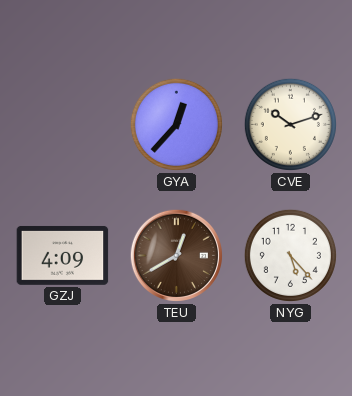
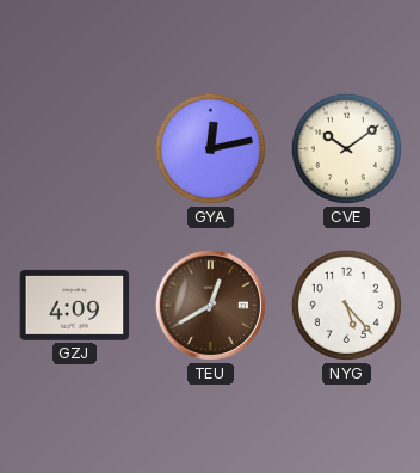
GYA: 12:37 -> 12:13
CVE: 10:12 -> 10:09
